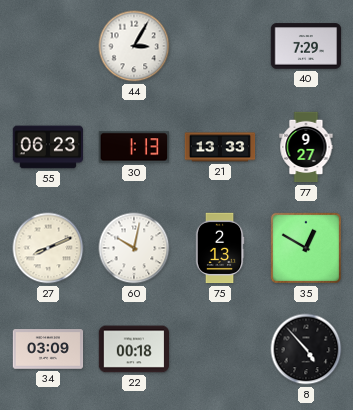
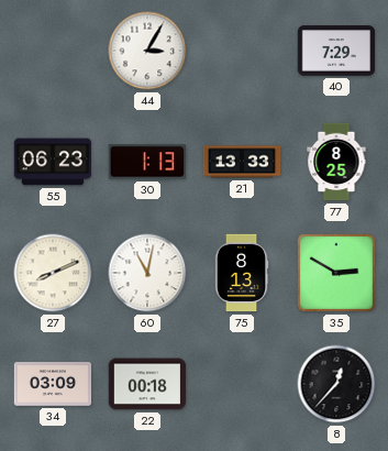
77: 9:27 -> 8:25
60: 10:02 -> 11:02
75: 2:13 -> 8:13
35: 12:50 -> 2:50
8: 4:53 -> 12:37
